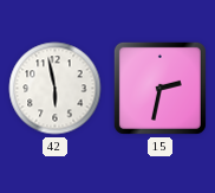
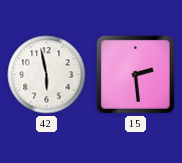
15: 2:32 -> 2:29
